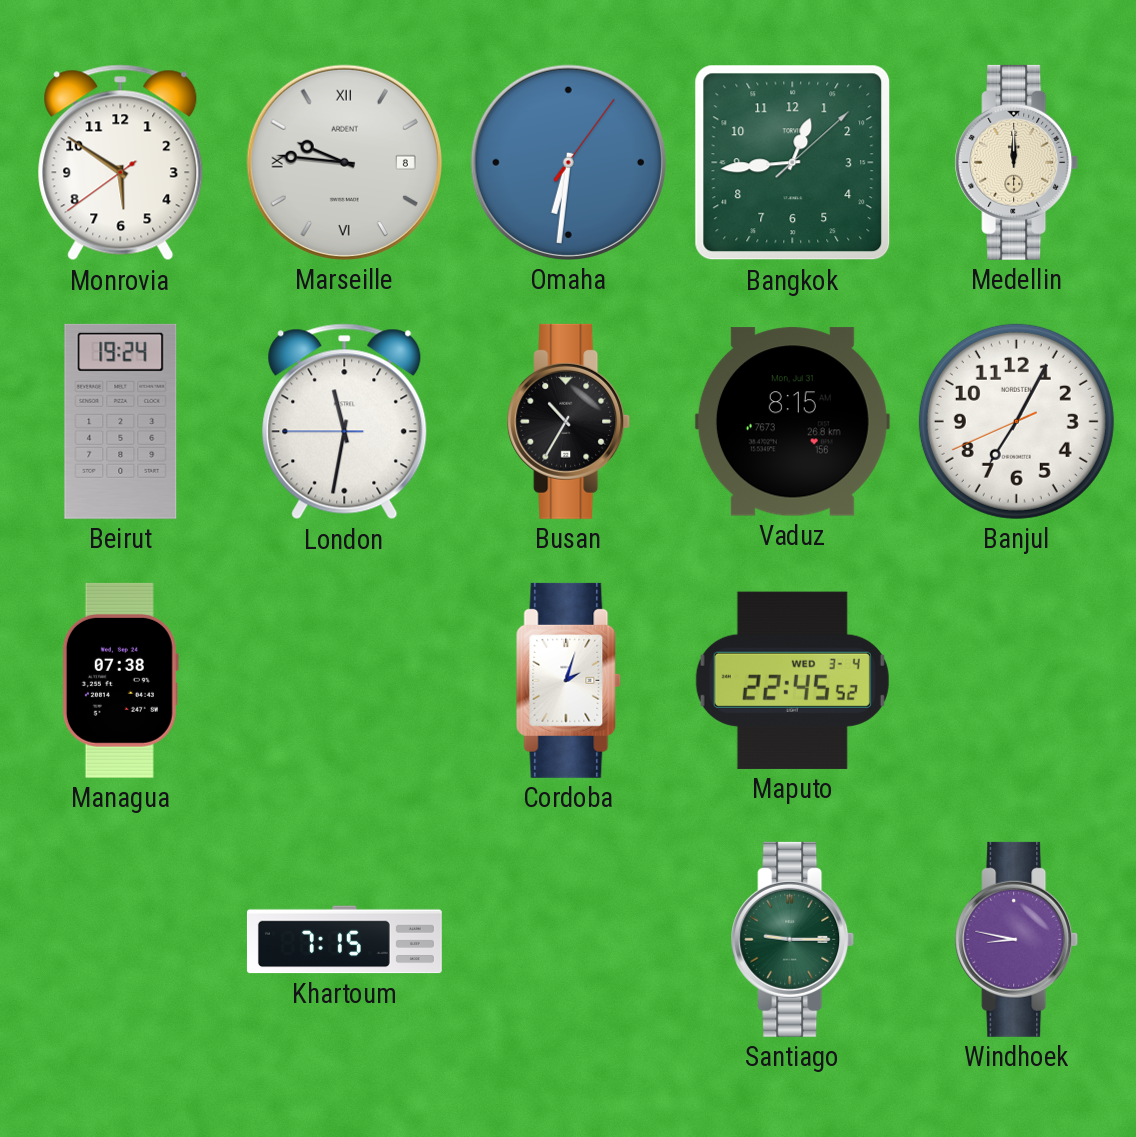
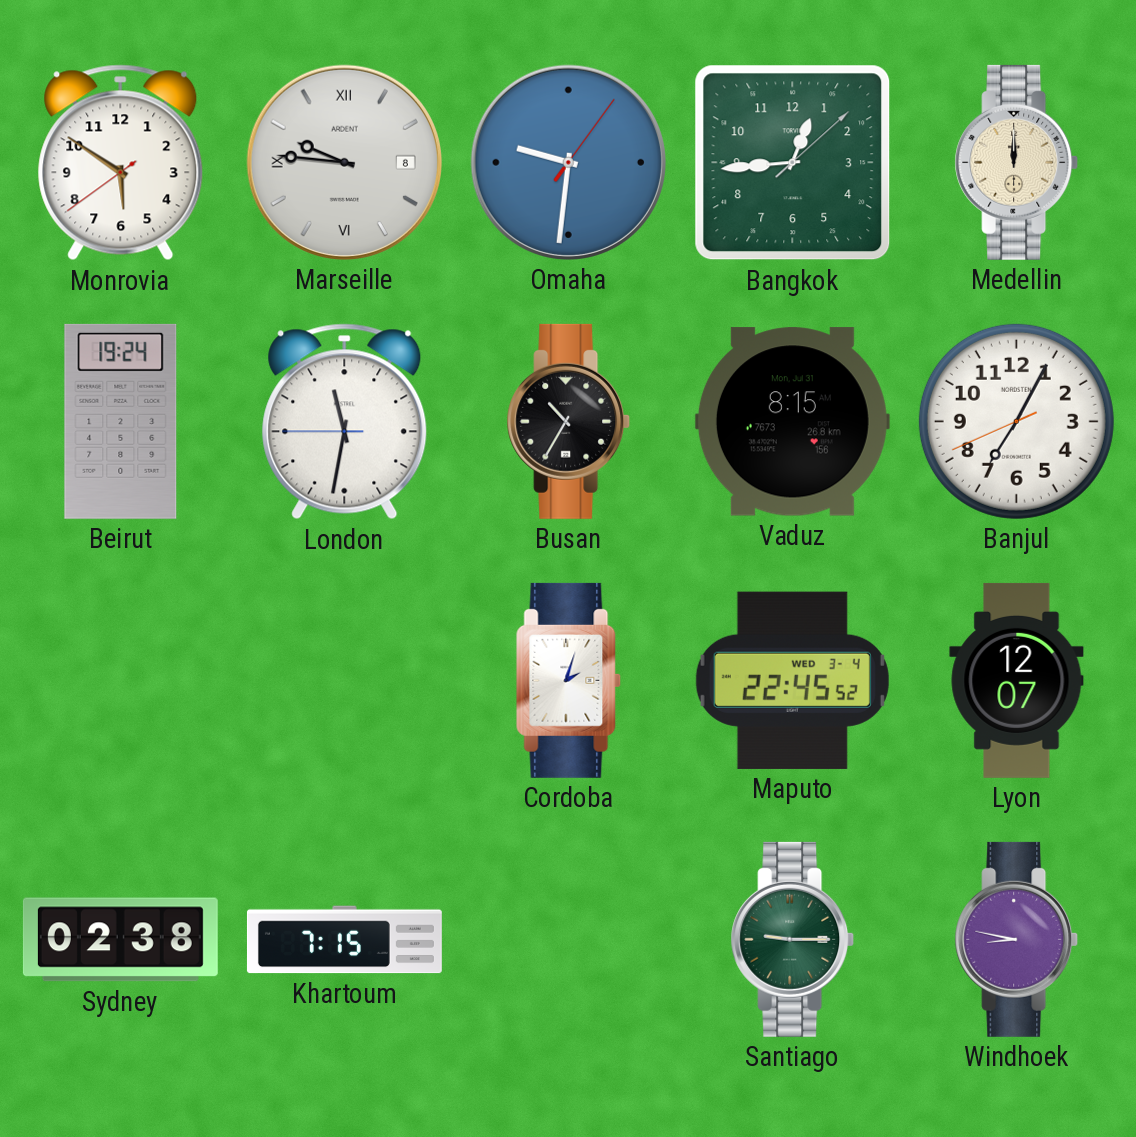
Omaha: 6:31 -> 9:31
Managua: 07:38 -> none
Lyon: none -> 12:07
Sydney: none -> 02:38
